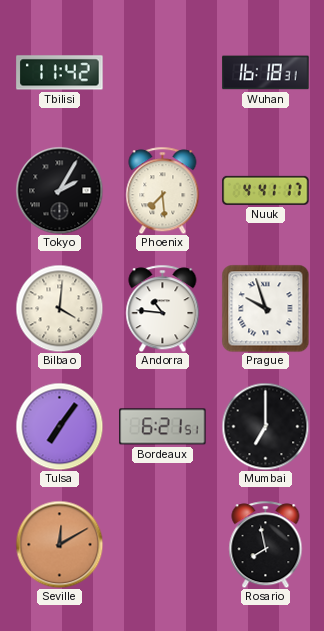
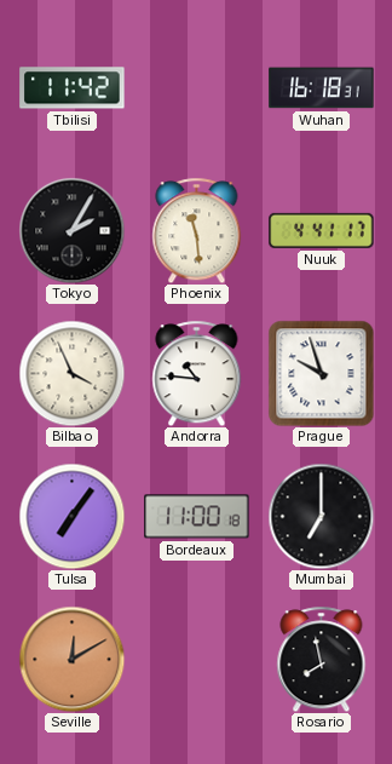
Phoenix: 7:29 -> 11:29
Bilbao: 4:01 -> 3:56
Bordeaux: 6:21 -> 11:00
